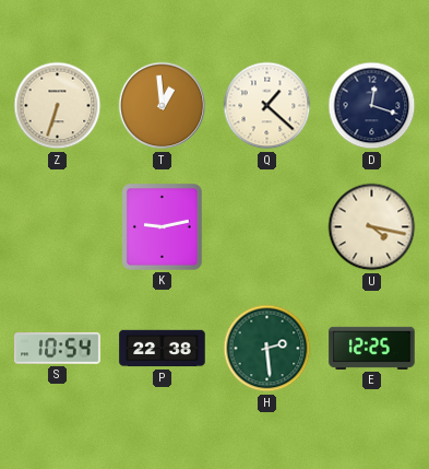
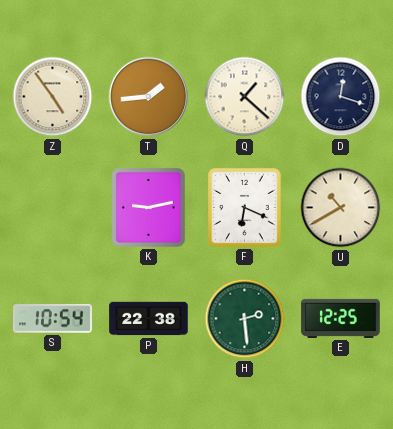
Z: 6:33 -> 4:54
T: 12:59 -> 1:44
F: none -> 6:19
U: 4:17 -> 10:40
